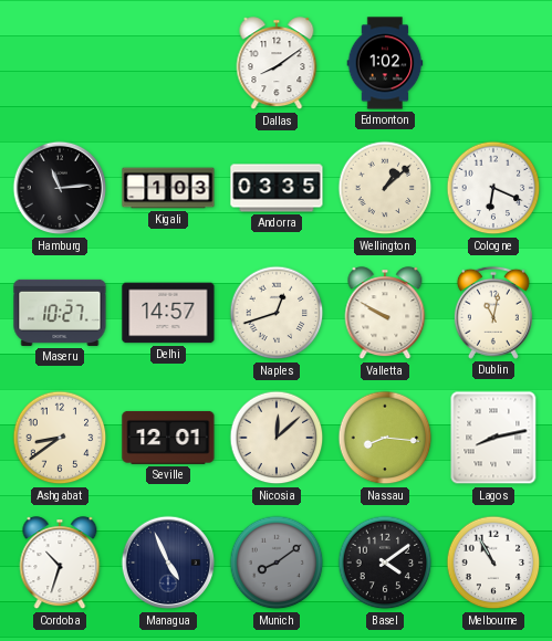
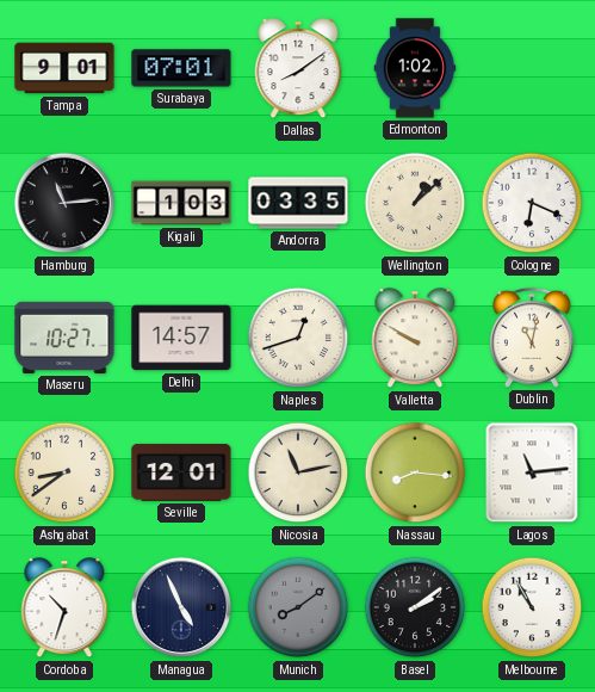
Tampa: none -> 9:01
Surabaya: none -> 07:01
Nicosia: 12:08 -> 11:13
Lagos: 8:13 -> 11:14
Basel: 4:09 -> 2:09
